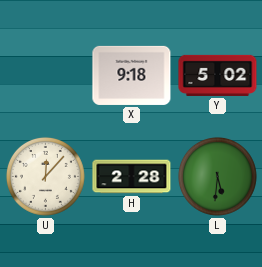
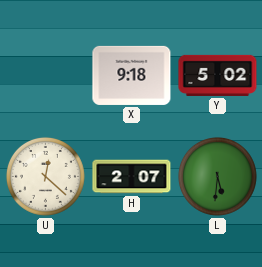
U: 12:07 -> 12:22
H: 2:28 -> 2:07
